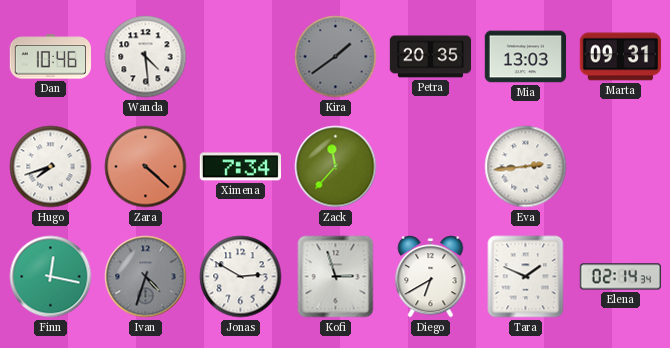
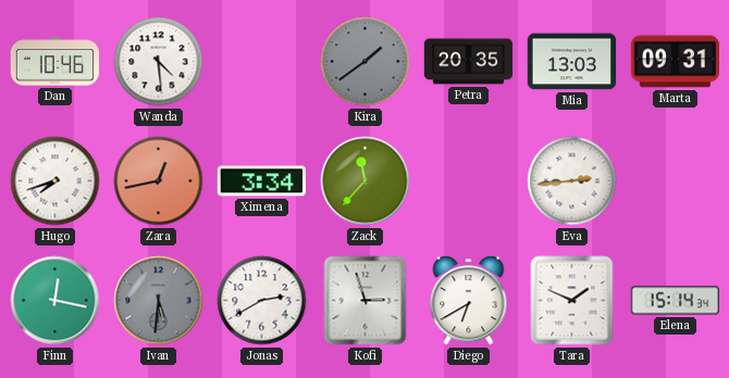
Zara: 4:22 -> 12:43
Ximena: 7:34 -> 3:34
Ivan: 4:33 -> 5:31
Jonas: 2:50 -> 2:40
Elena: 02:14 -> 15:14
